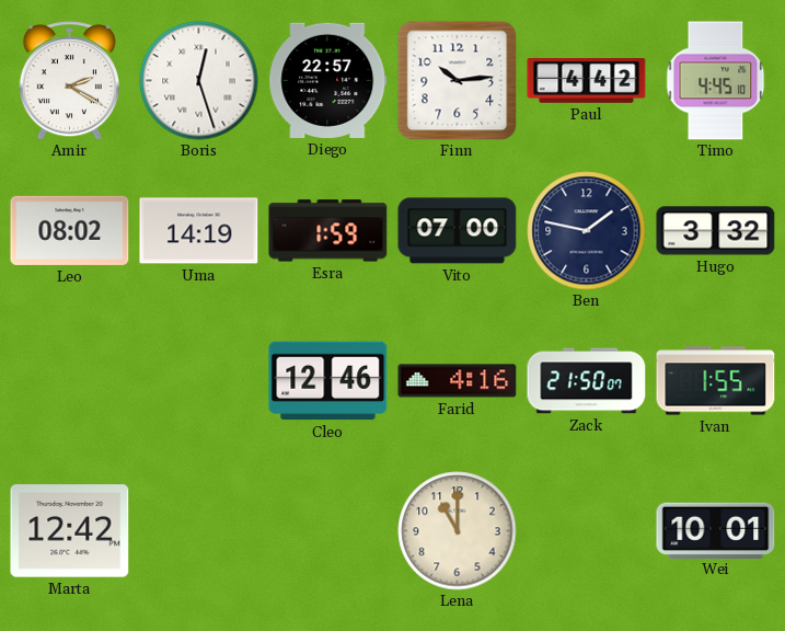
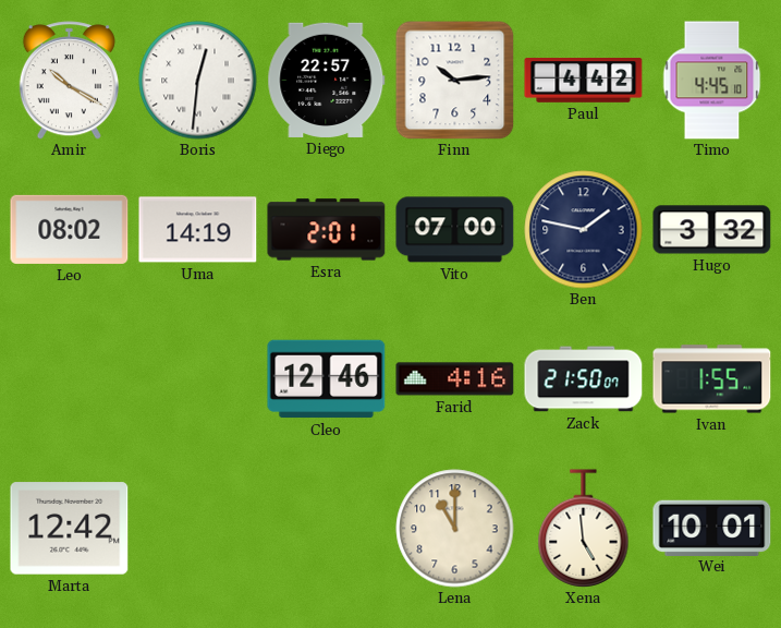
Amir: 2:20 -> 10:20
Boris: 12:27 -> 12:31
Esra: 1:59 -> 2:01
Xena: none -> 4:59
